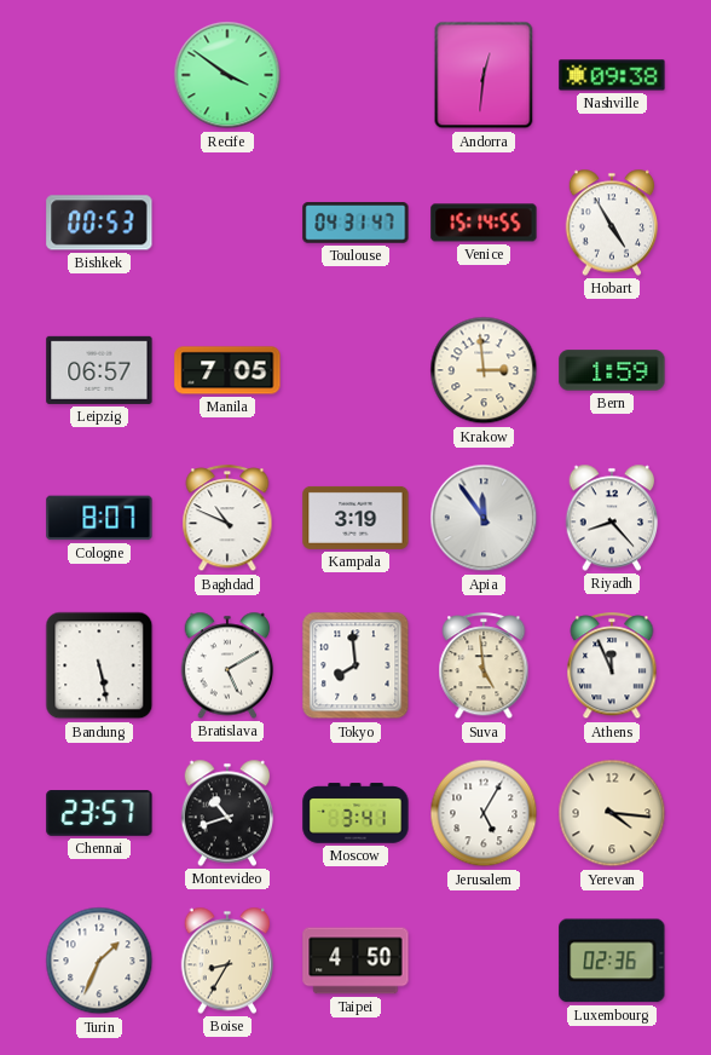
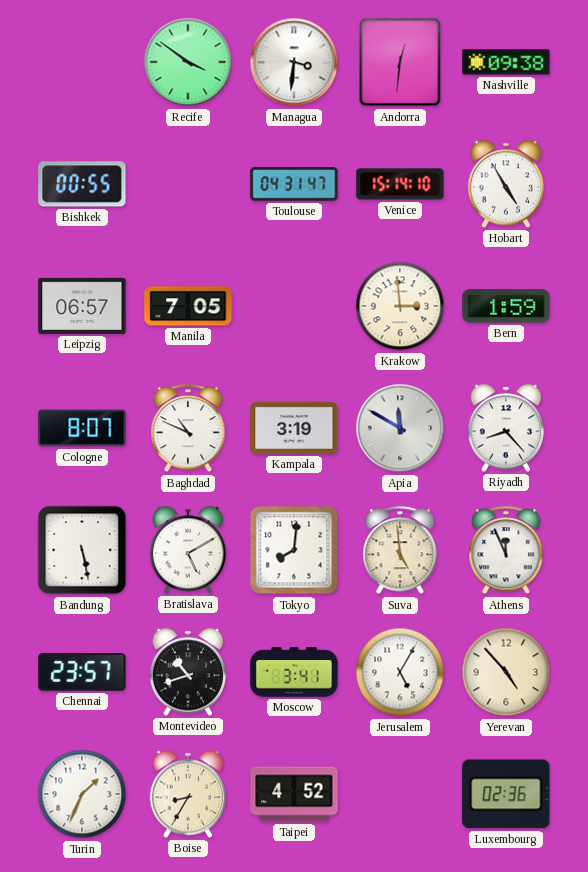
Managua: none -> 3:31
Bishkek: 00:53 -> 00:55
Venice: 15:14:55 -> 15:14:10
Apia: 11:54 -> 11:50
Tokyo: 7:59 -> 8:01
Yerevan: 4:16 -> 4:53
Taipei: 4:50 -> 4:52
